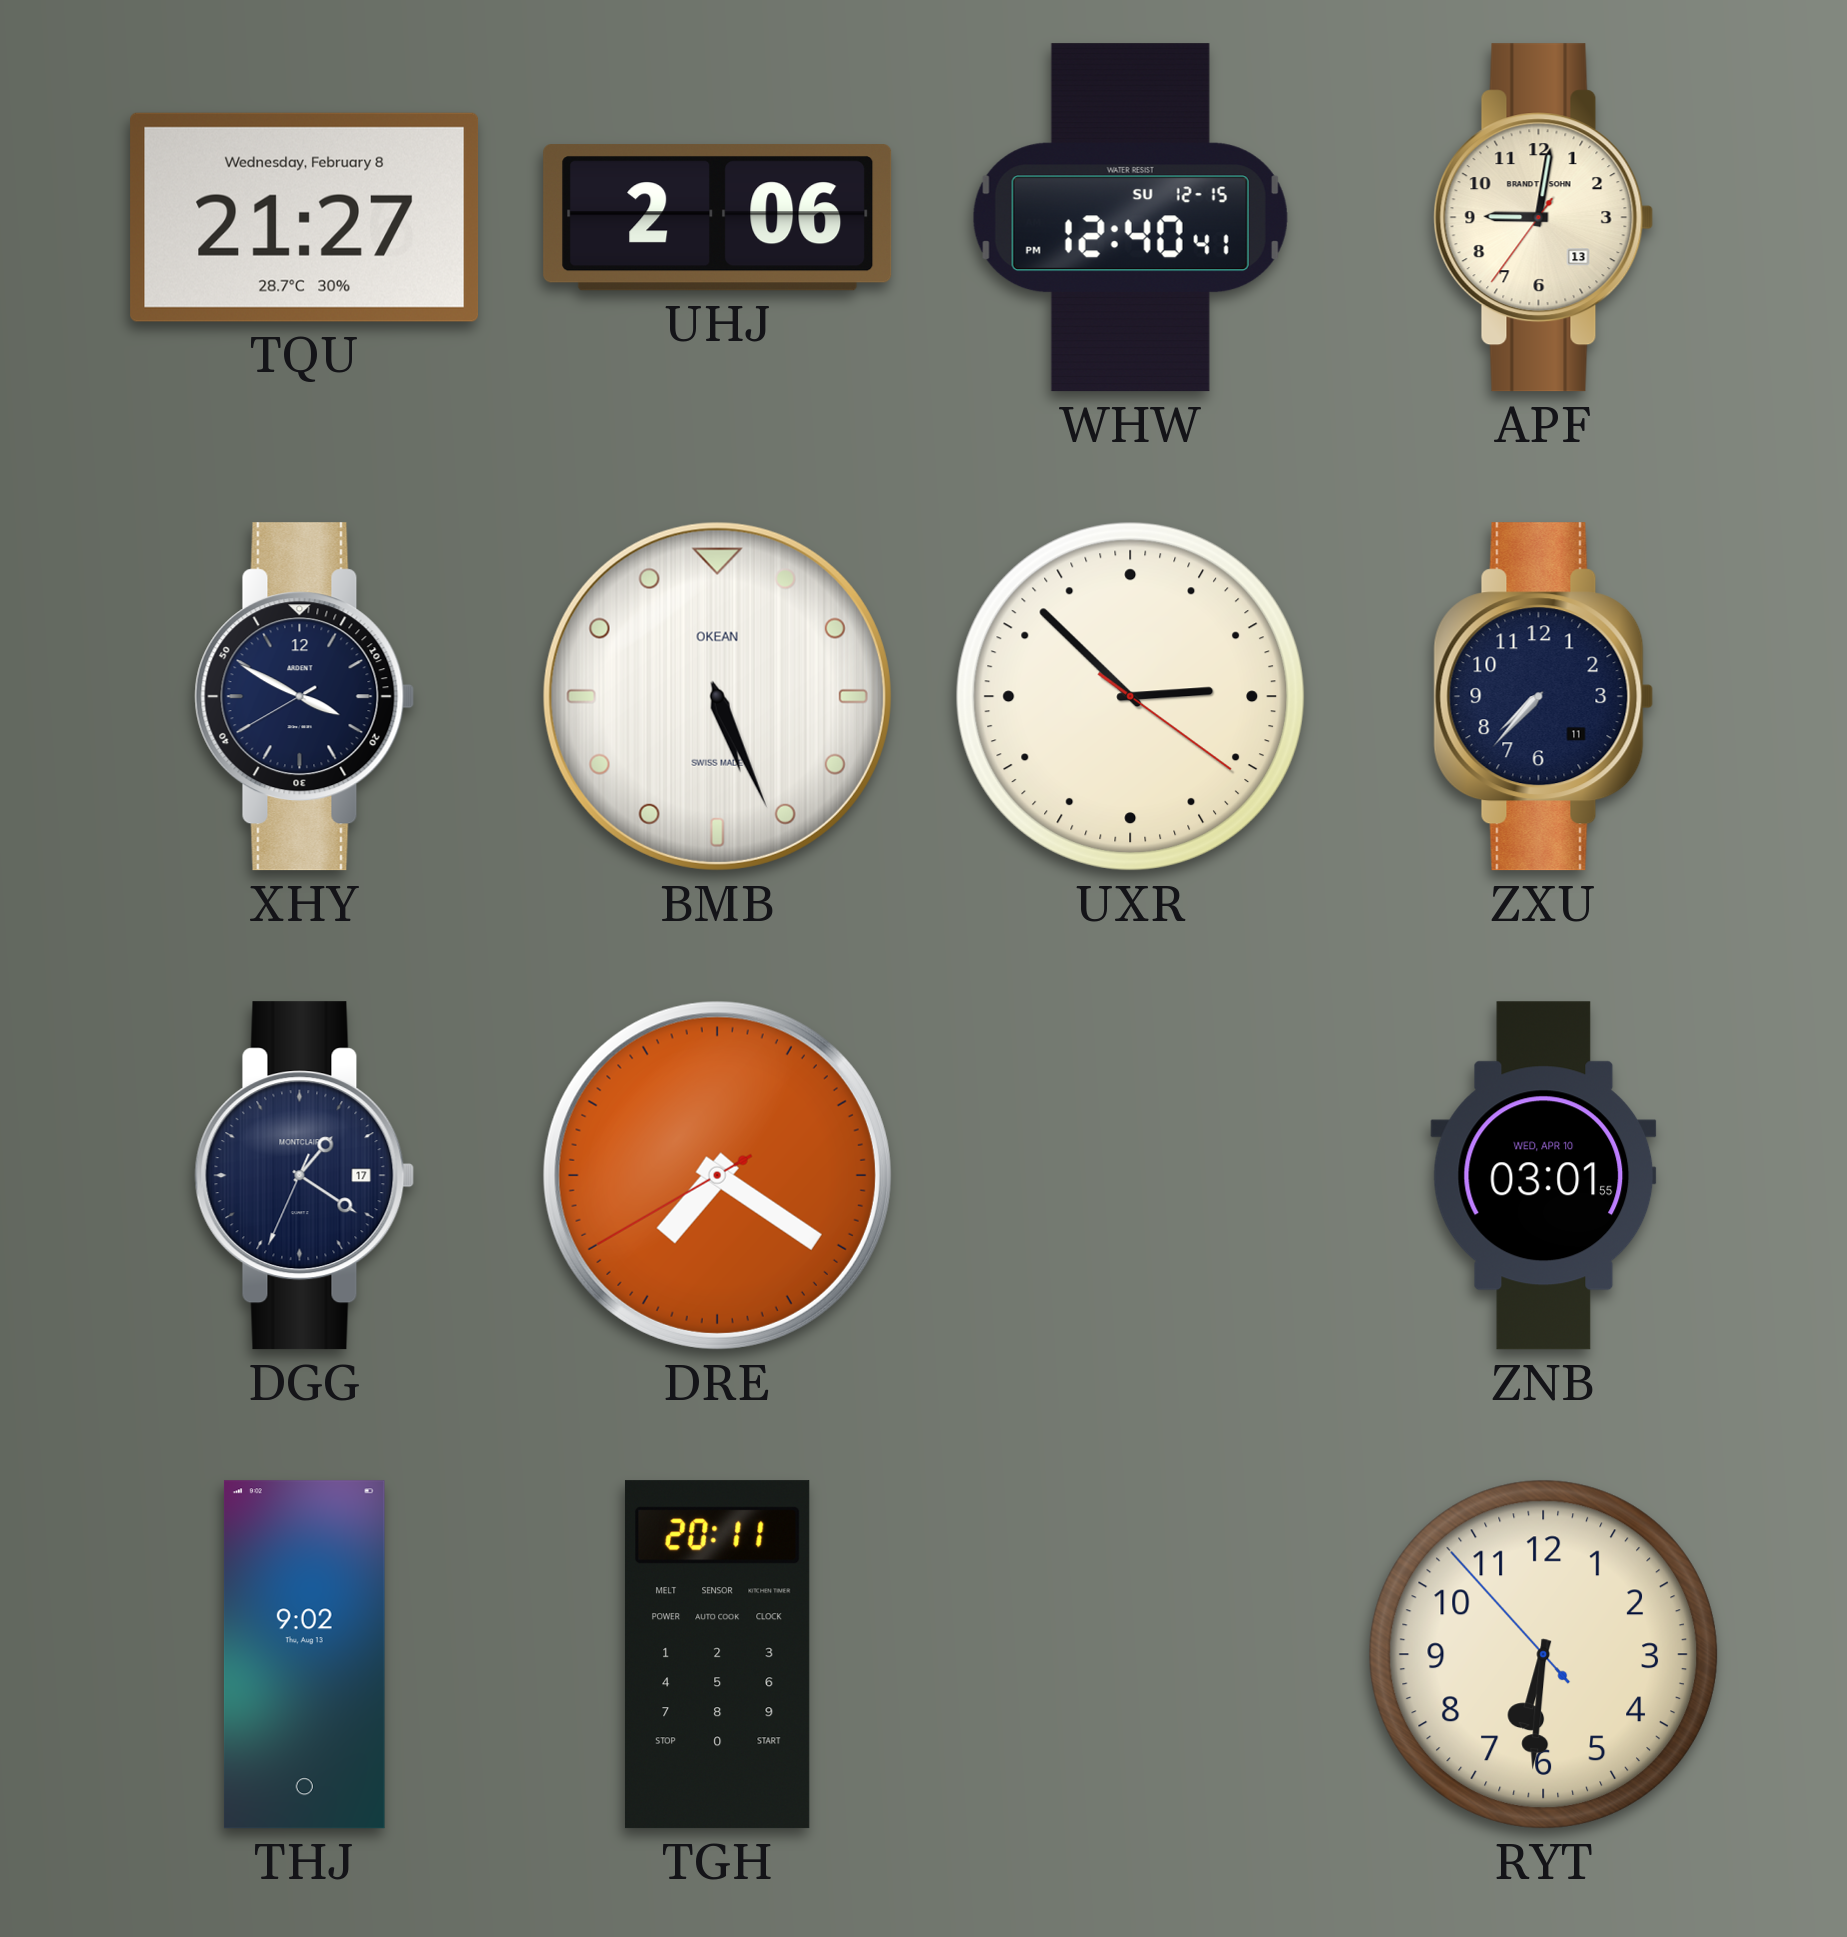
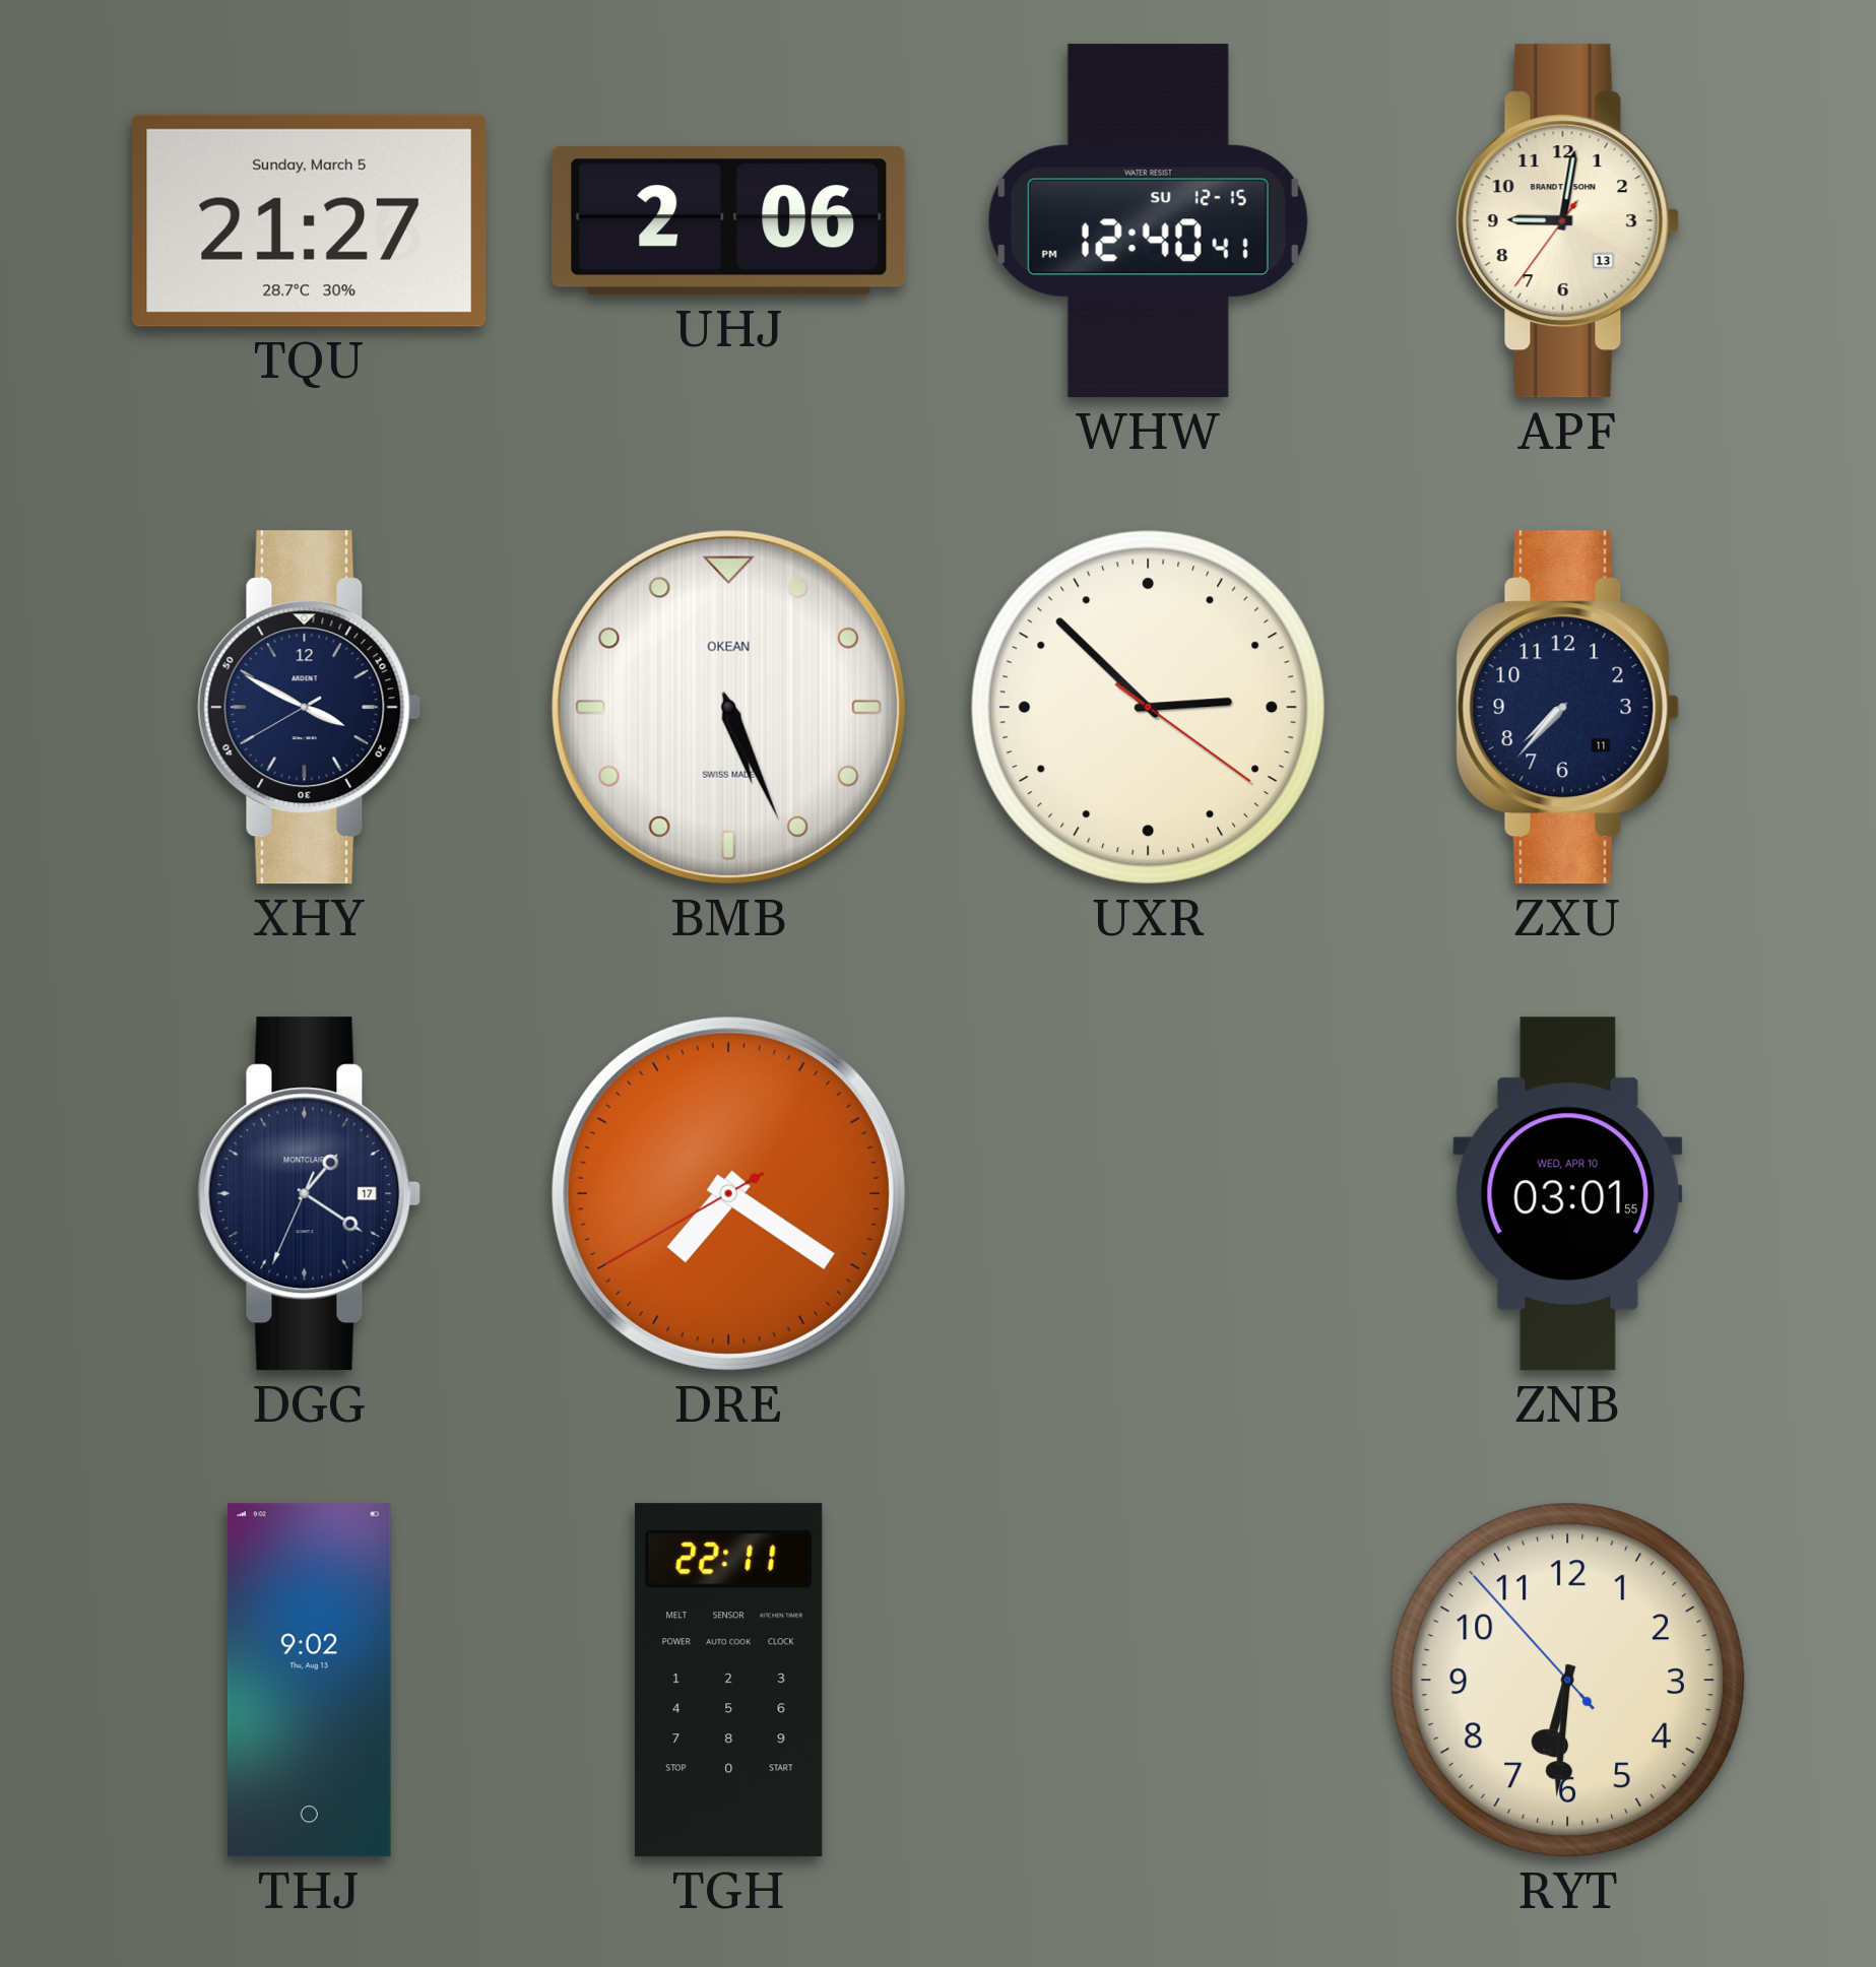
TQU date: Wednesday, February 8 -> Sunday, March 5
TGH: 20:11 -> 22:11
